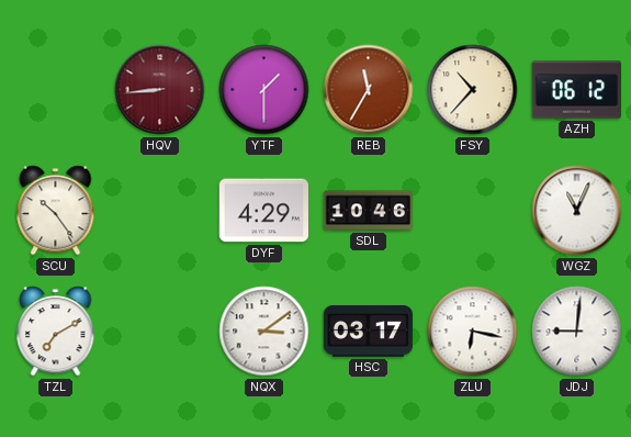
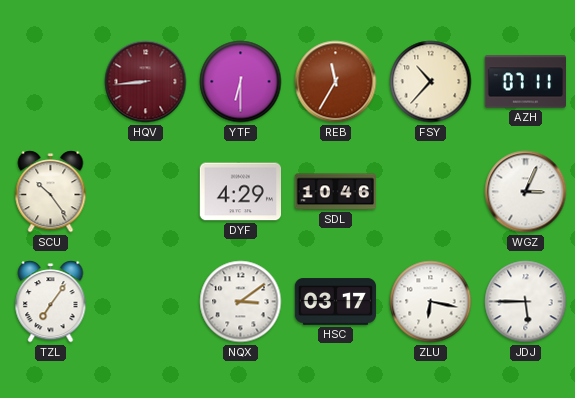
YTF: 1:30 -> 6:30
AZH: 06:12 -> 07:11
WGZ: 11:04 -> 3:04
TZL: 7:10 -> 7:06
JDJ: 9:01 -> 5:45
